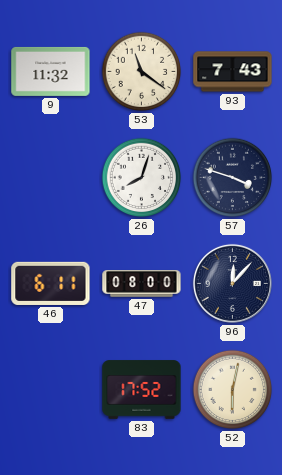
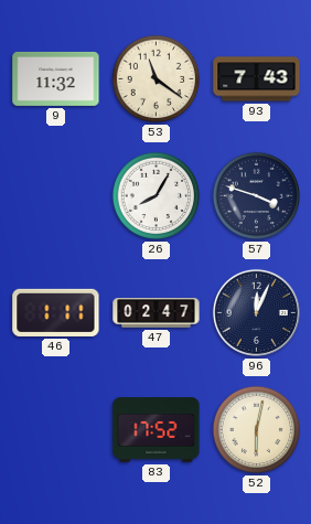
26: 8:03 -> 8:05
46: 6:11 -> 1:11
47: 08:00 -> 02:47
96: 12:07 -> 12:04
